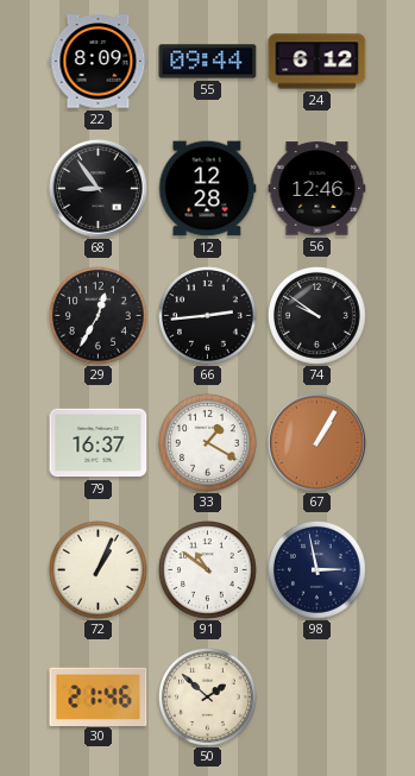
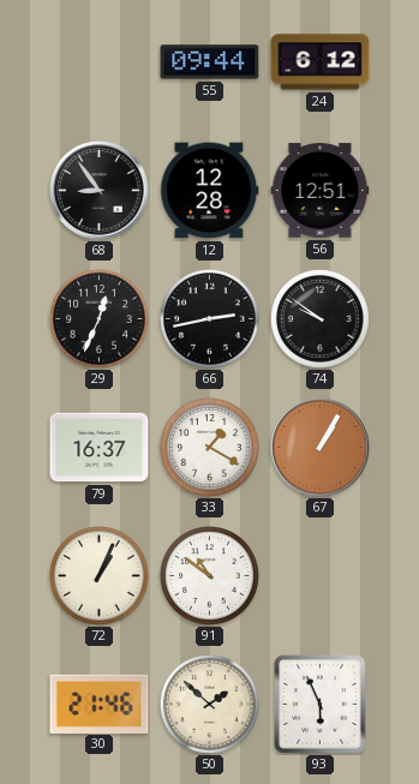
22: 8:09 -> none
56: 12:46 -> 12:51
29: 12:35 -> 12:34
66: 2:44 -> 2:43
98: 2:58 -> none
93: none -> 5:56
